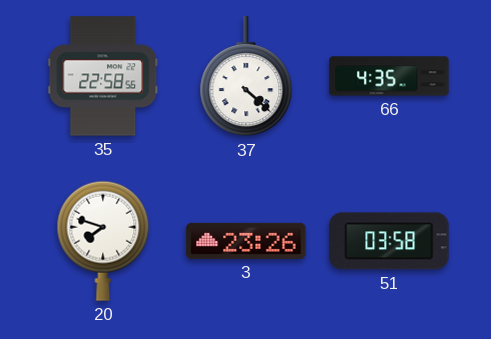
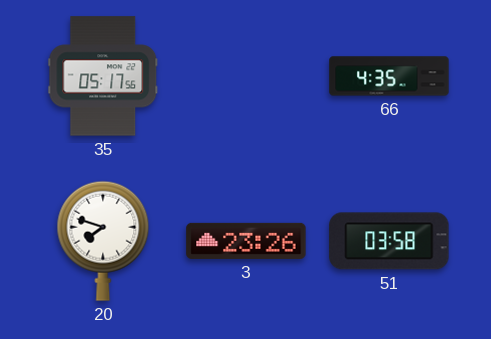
35: 22:58 -> 05:17
37: 4:22 -> none
